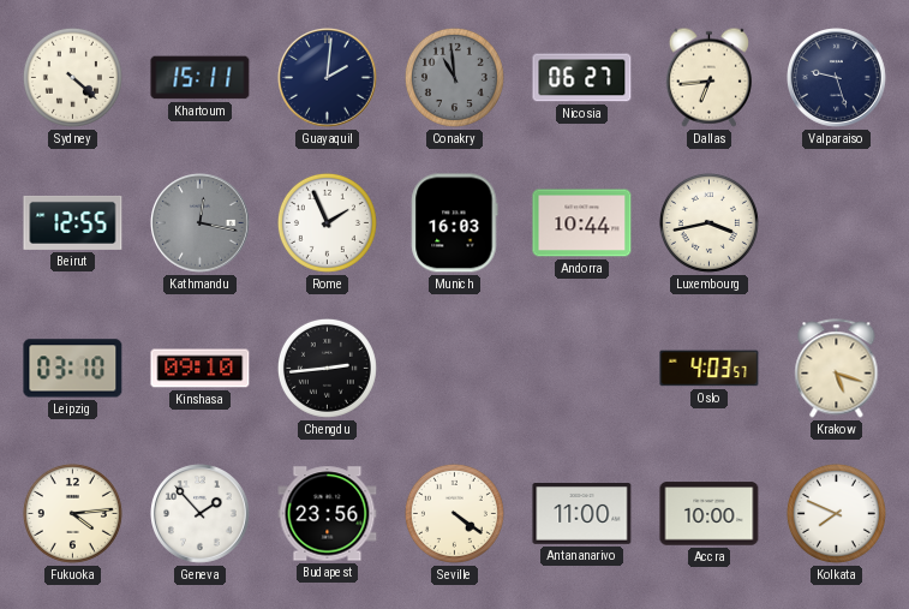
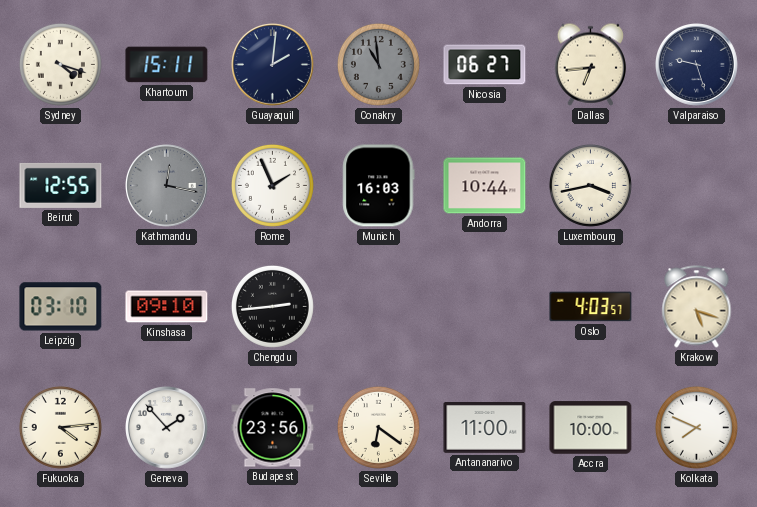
Sydney: 4:22 -> 4:18
Seville: 4:21 -> 6:21
